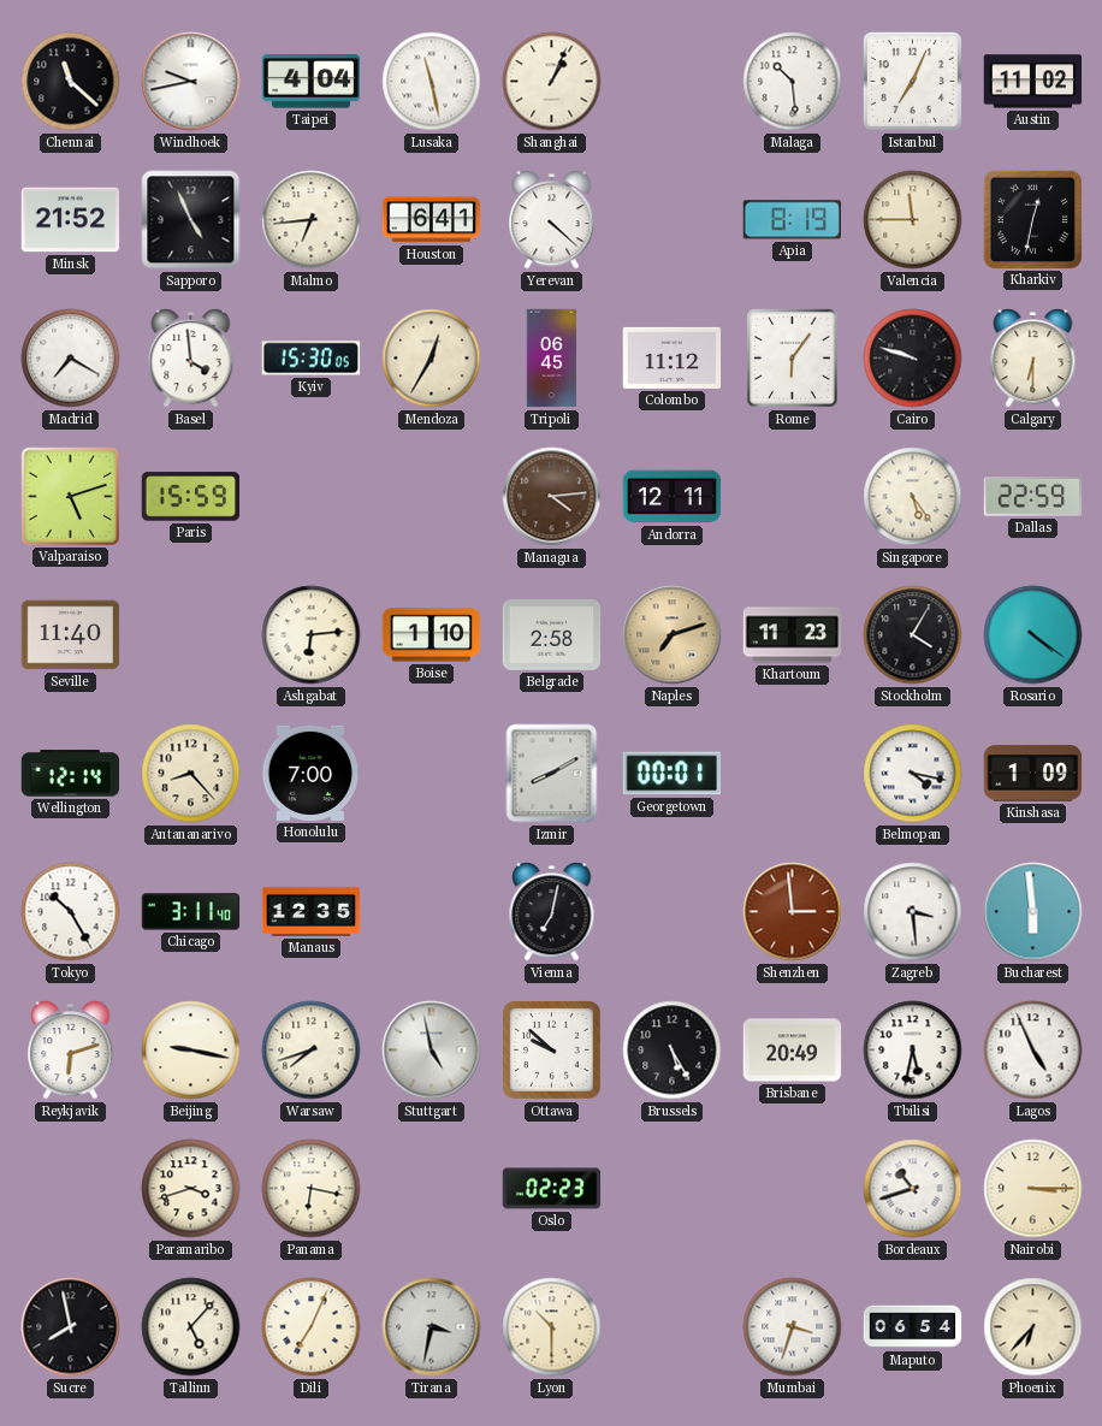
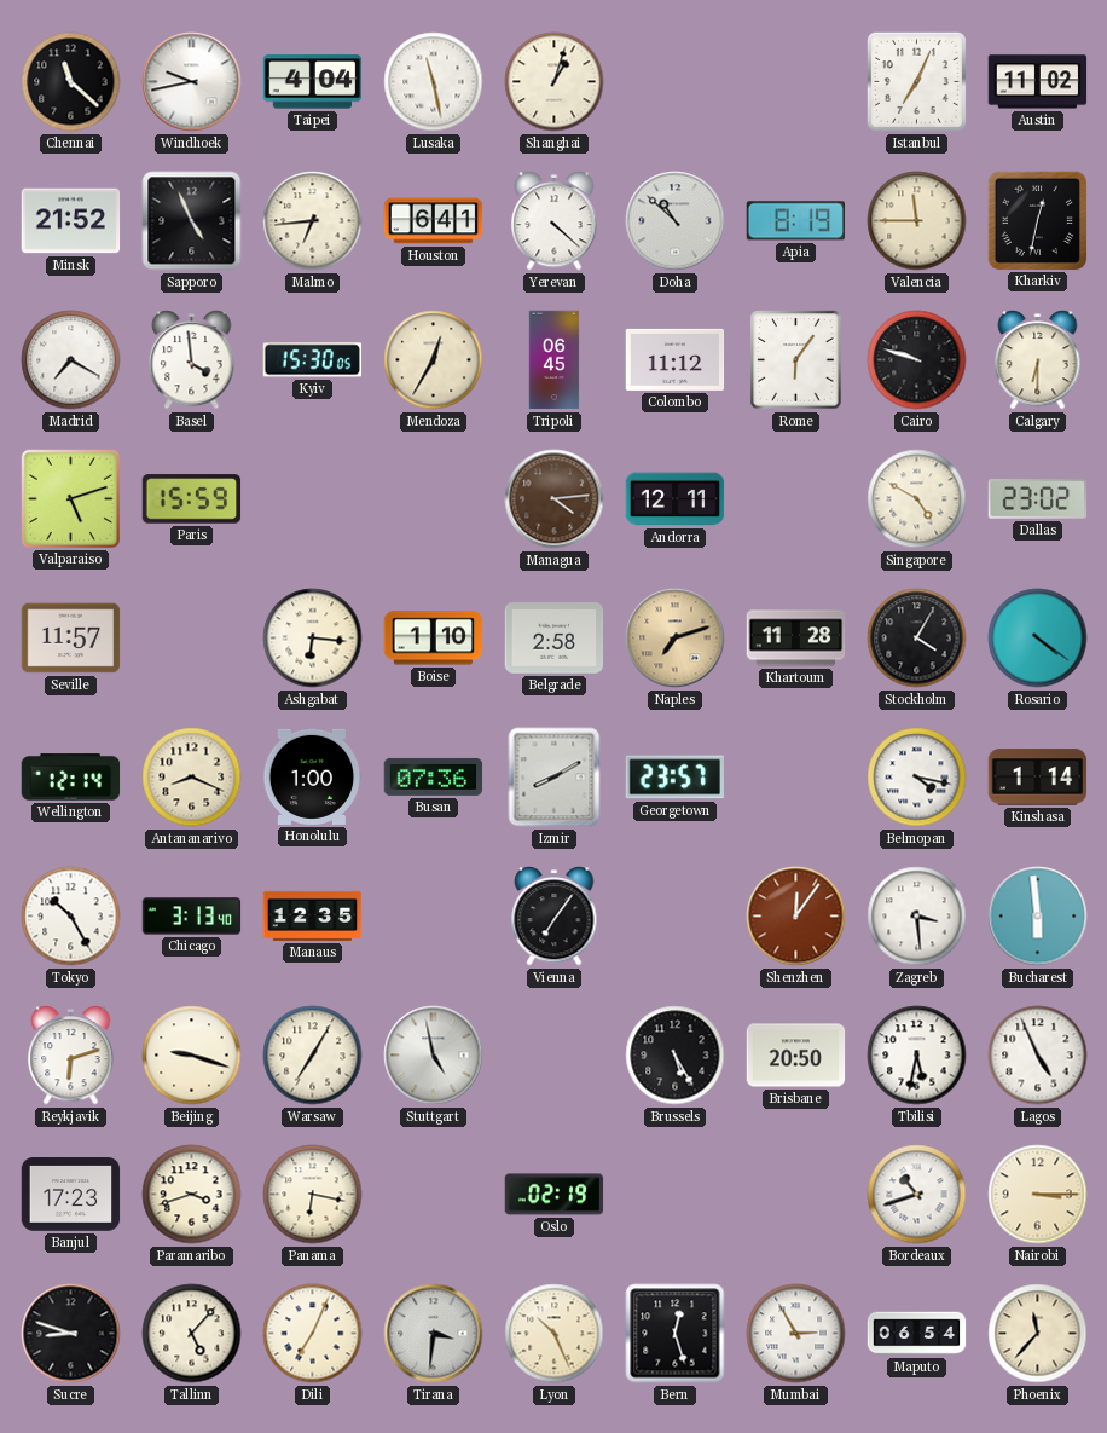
Shanghai: 1:04 -> 1:03
Malaga: 10:29 -> none
Doha: none -> 10:52
Singapore: 5:24 -> 4:50
Dallas: 22:59 -> 23:02
Seville: 11:40 -> 11:57
Ashgabat: 6:14 -> 6:16
Khartoum: 11:23 -> 11:28
Antananarivo: 8:23 -> 8:19
Honolulu: 7:00 -> 1:00
Busan: none -> 07:36
Georgetown: 00:01 -> 23:57
Kinshasa: 1:09 -> 1:14
Chicago: 3:11 -> 3:13
Vienna: 7:02 -> 7:06
Shenzhen: 2:59 -> 12:06
Beijing: 9:17 -> 9:18
Warsaw: 7:42 -> 7:05
Ottawa: 9:52 -> none
Brisbane: 20:49 -> 20:50
Banjul: none -> 17:23
Oslo: 02:23 -> 02:19
Sucre: 7:58 -> 8:48
Tirana: 3:32 -> 3:31
Lyon: 10:30 -> 10:26
Bern: none -> 12:27
Mumbai: 3:33 -> 2:55
Phoenix: 6:37 -> 11:37
